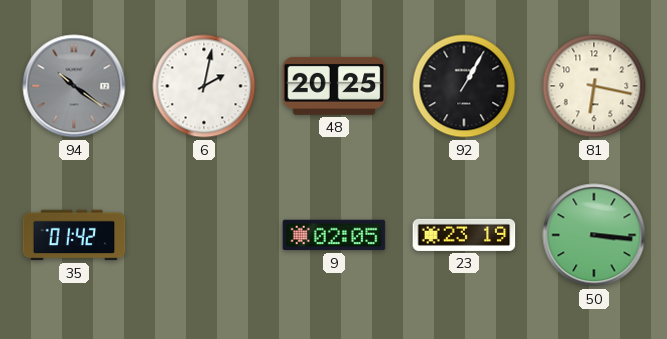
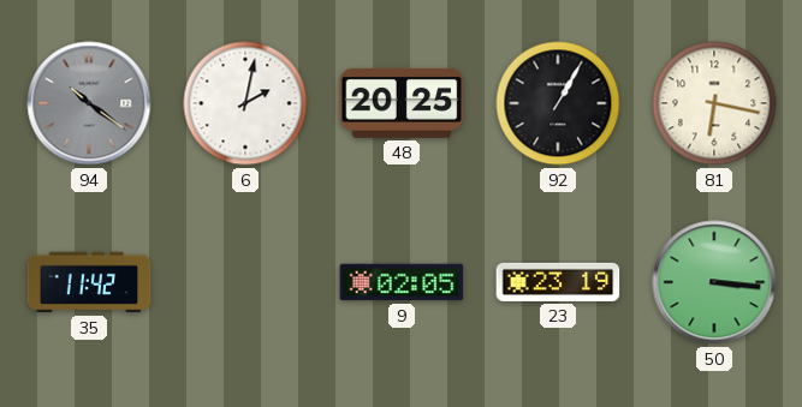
35: 01:42 -> 11:42
